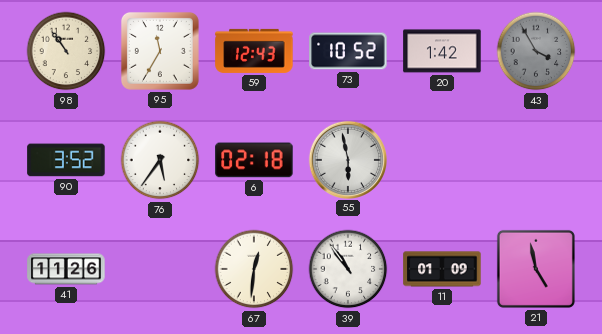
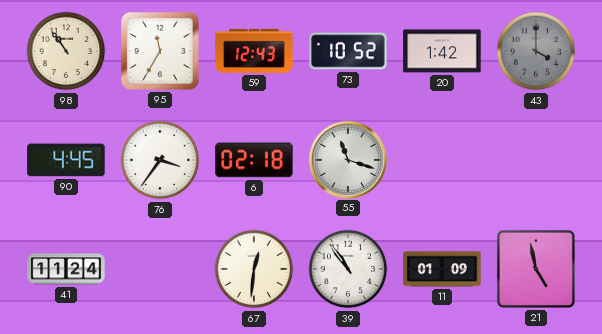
43: 3:55 -> 4:00
90: 3:52 -> 4:45
76: 5:36 -> 3:36
55: 5:58 -> 11:18
41: 11:26 -> 11:24
